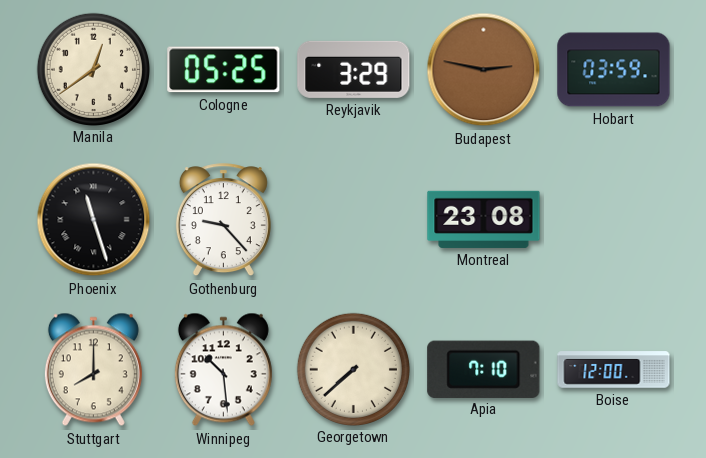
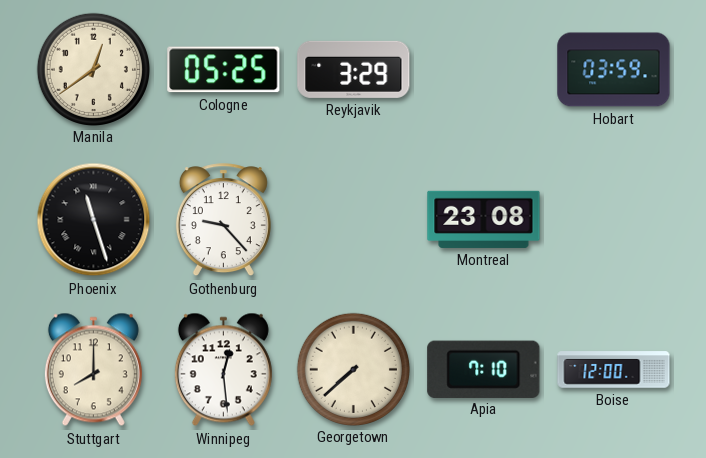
Budapest: 2:47 -> none
Winnipeg: 10:29 -> 12:29
